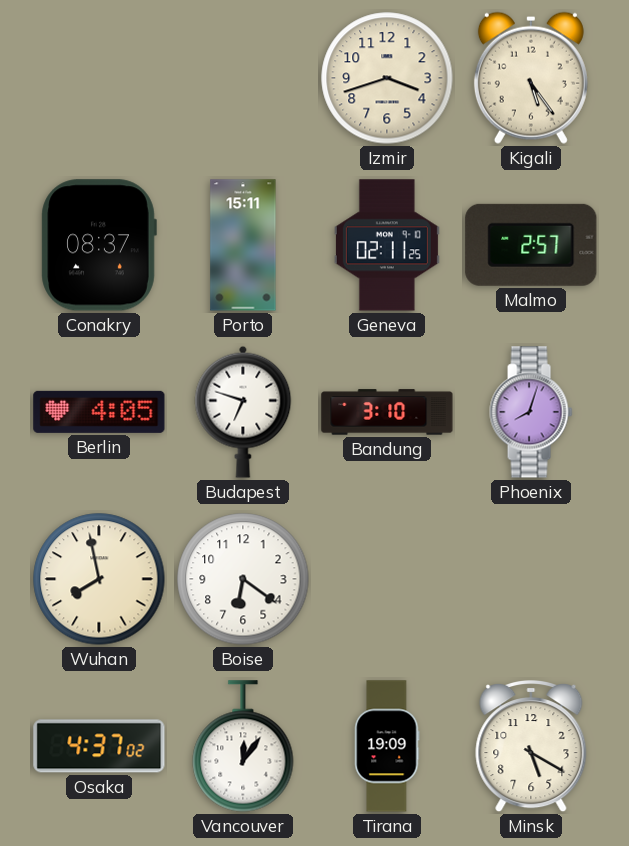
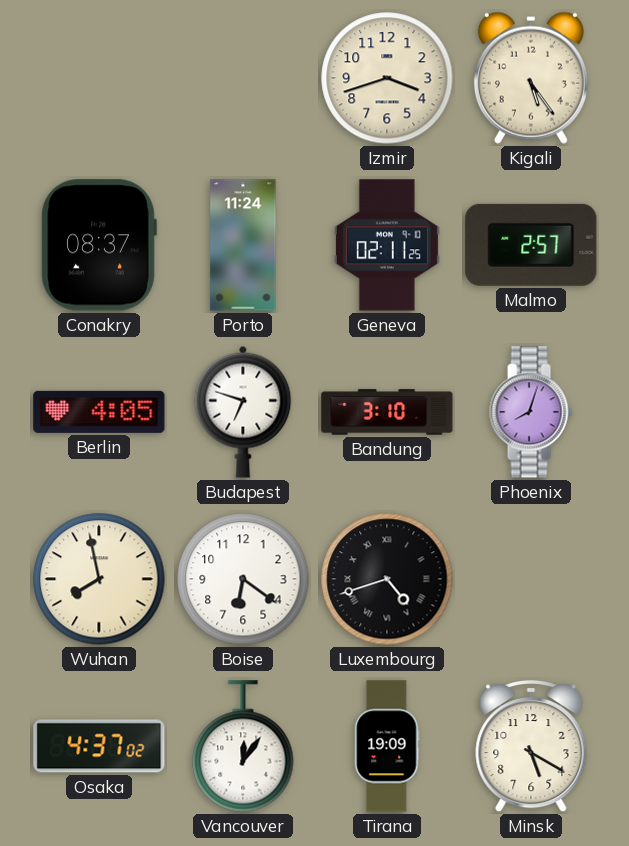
Porto: 15:11 -> 11:24
Luxembourg: none -> 4:42
